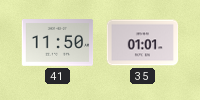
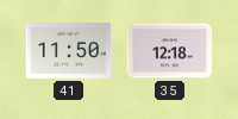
35: 01:01 -> 12:18
